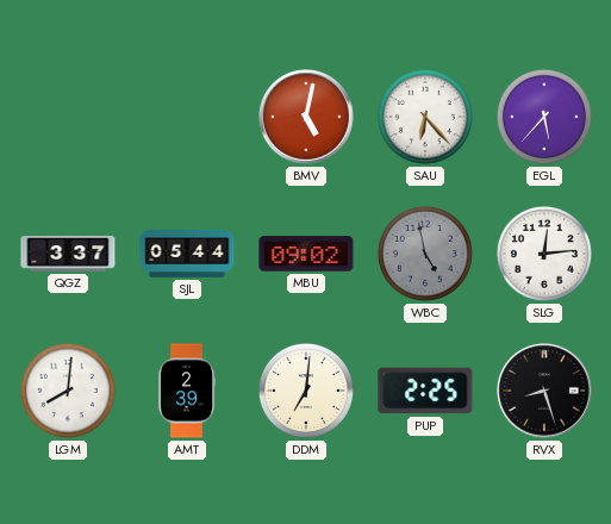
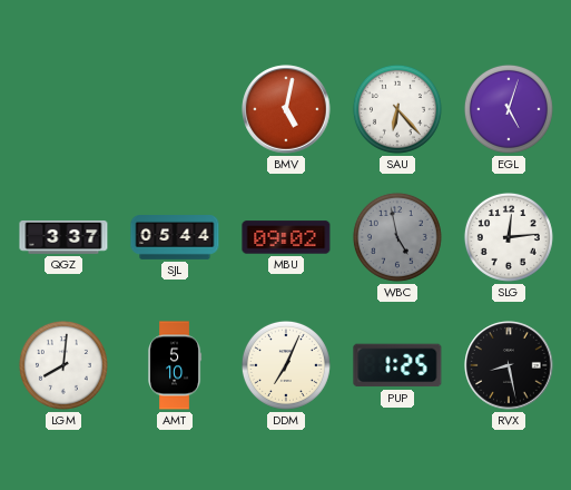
EGL: 5:37 -> 5:03
AMT: 2:39 -> 5:10
DDM: 7:01 -> 7:04
PUP: 2:25 -> 1:25
RVX: 8:27 -> 8:28
